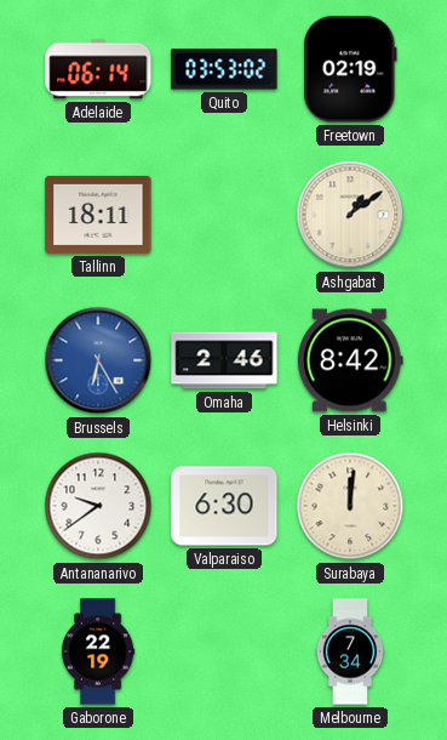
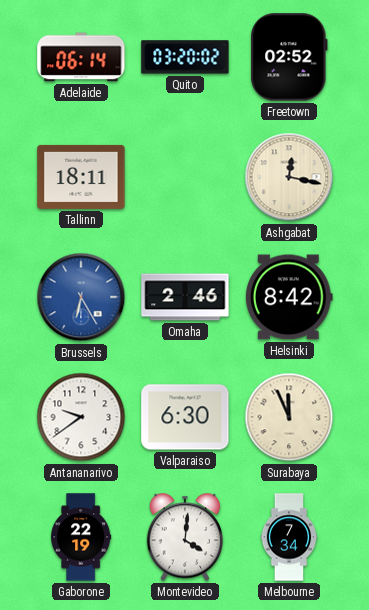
Quito: 03:53 -> 03:20
Freetown: 02:19 -> 02:52
Ashgabat: 1:09 -> 12:17
Surabaya: 12:01 -> 11:56
Montevideo: none -> 4:01
